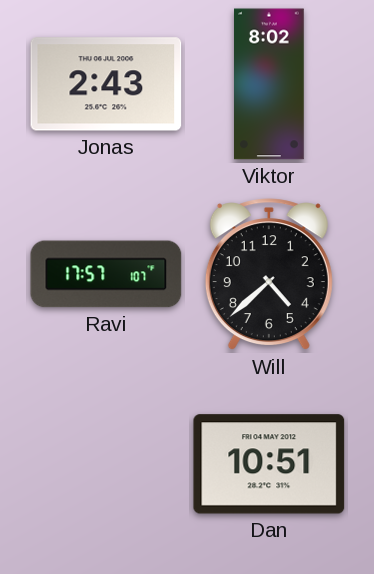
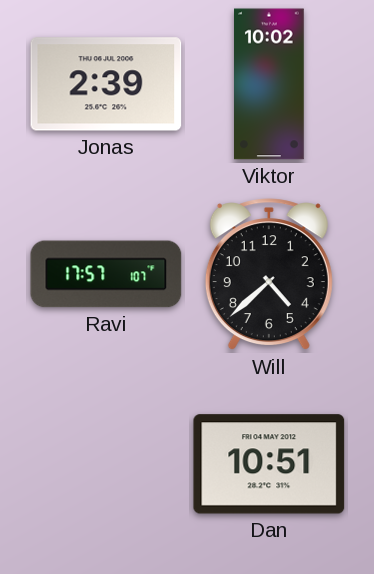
Jonas: 2:43 -> 2:39
Viktor: 8:02 -> 10:02
